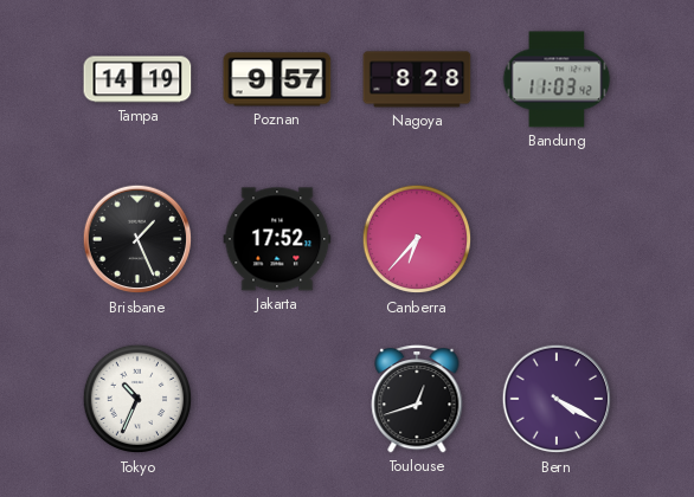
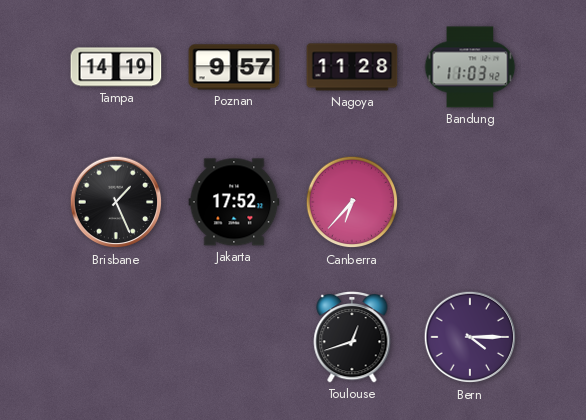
Nagoya: 8:28 -> 11:28
Tokyo: 10:34 -> none
Bern: 4:20 -> 4:15
